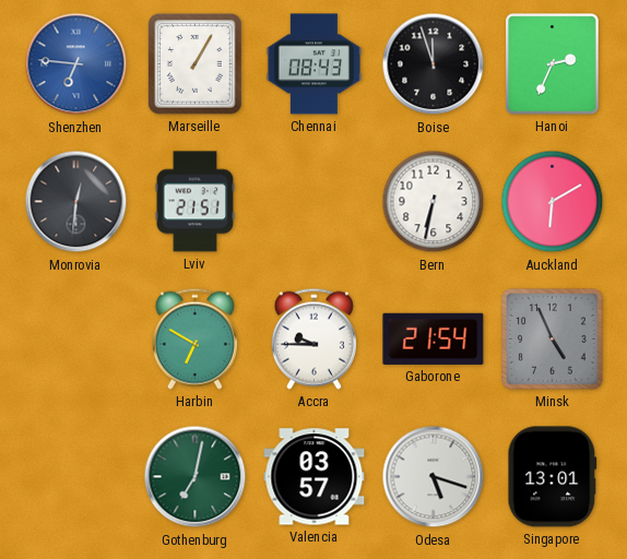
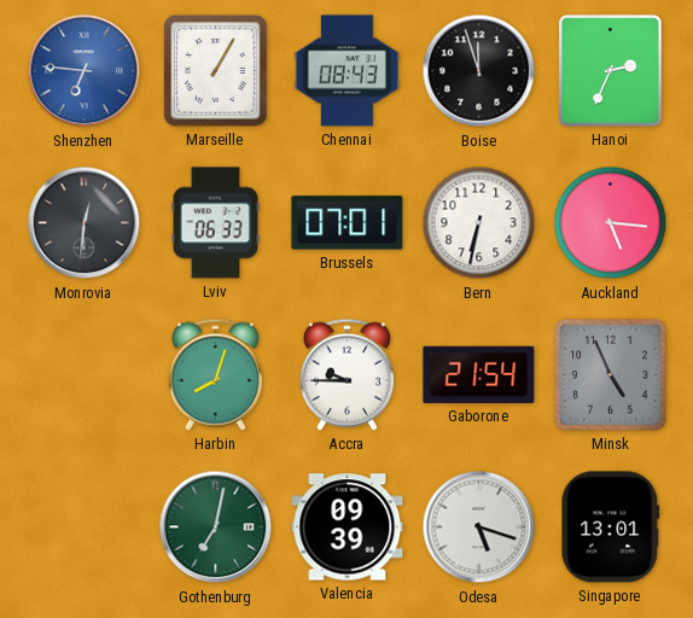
Lviv: 21:51 -> 06:33
Brussels: none -> 07:01
Auckland: 6:10 -> 5:16
Harbin: 6:50 -> 8:03
Valencia: 03:57 -> 09:39
